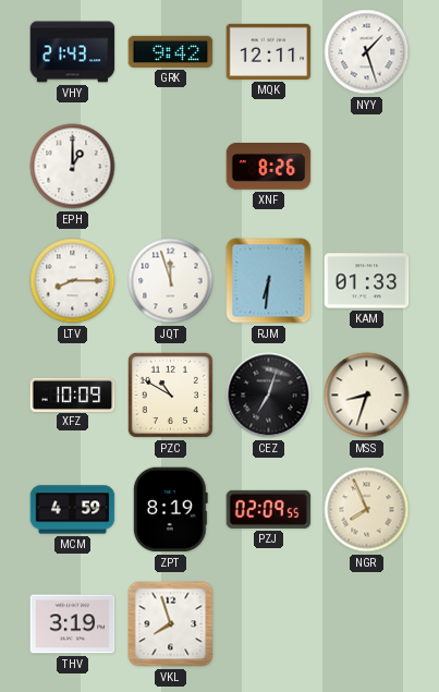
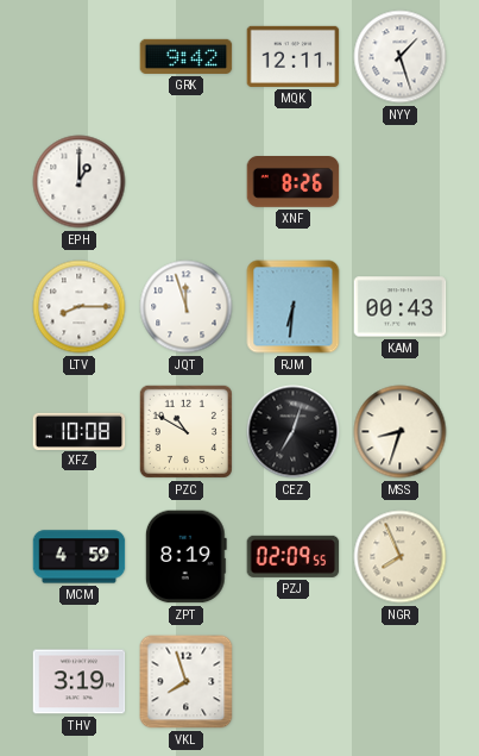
VHY: 21:43 -> none
KAM: 01:33 -> 00:43
XFZ: 10:09 -> 10:08
